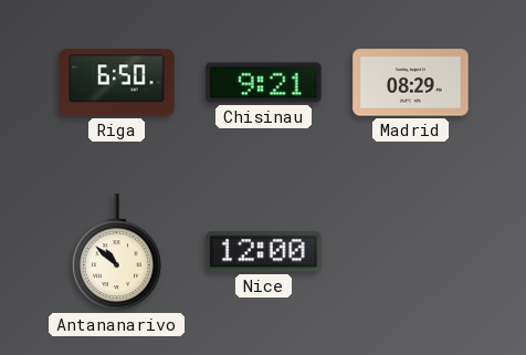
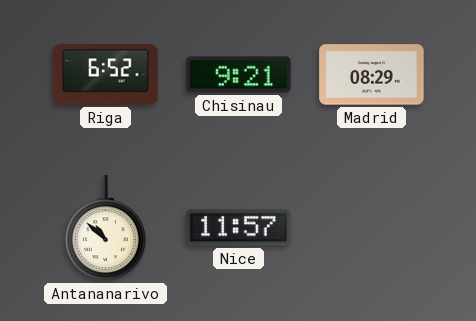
Riga: 6:50 -> 6:52
Nice: 12:00 -> 11:57
